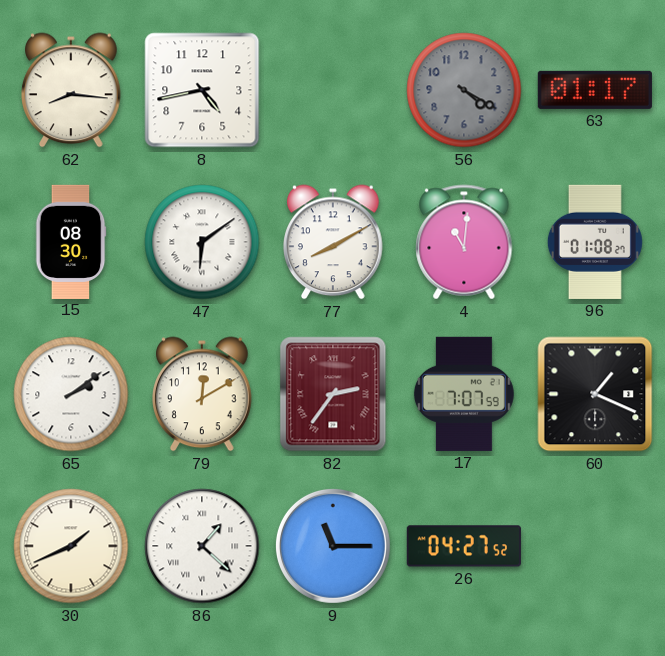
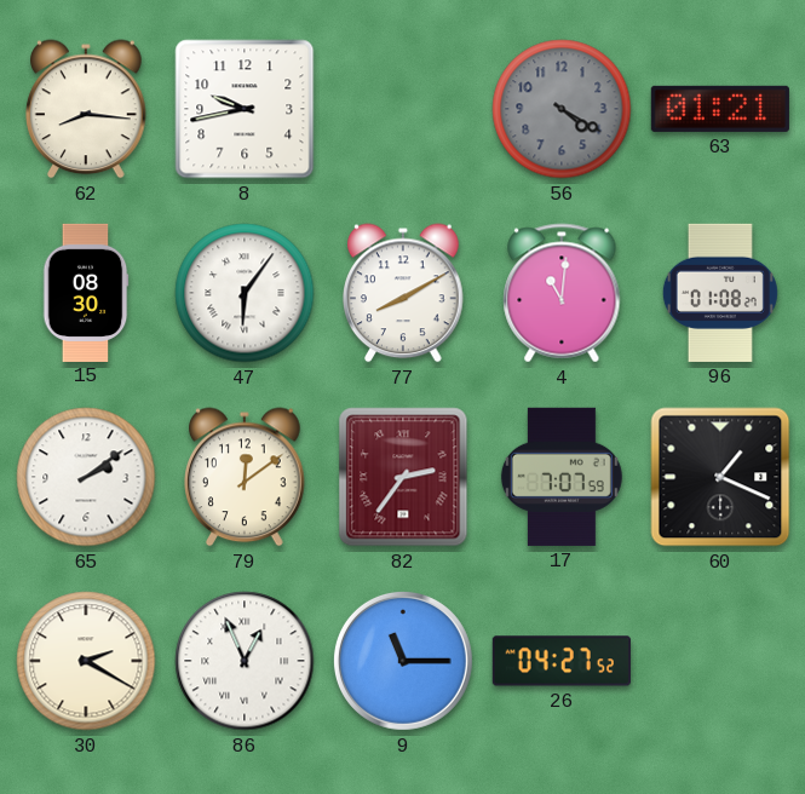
8: 4:43 -> 9:43
63: 01:17 -> 01:21
47: 6:09 -> 6:06
79: 12:10 -> 12:09
30: 1:41 -> 2:20
86: 1:22 -> 12:56
